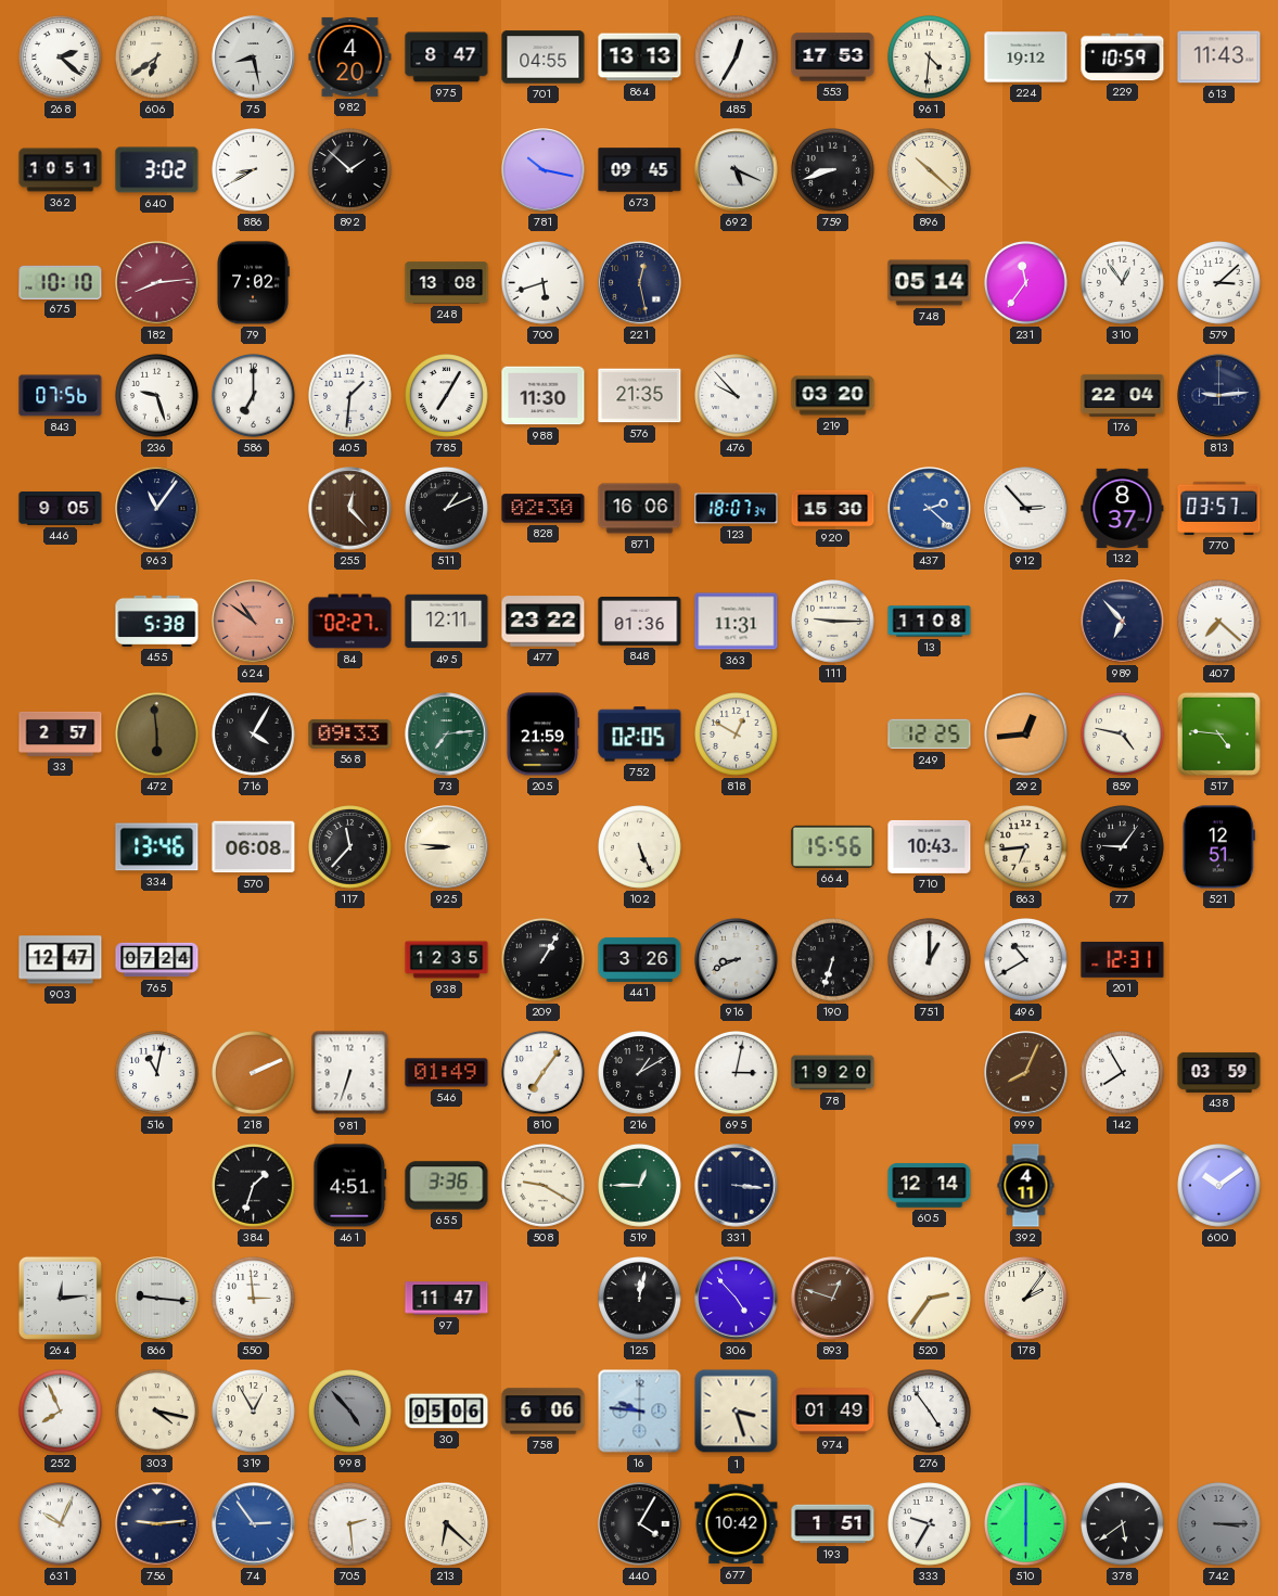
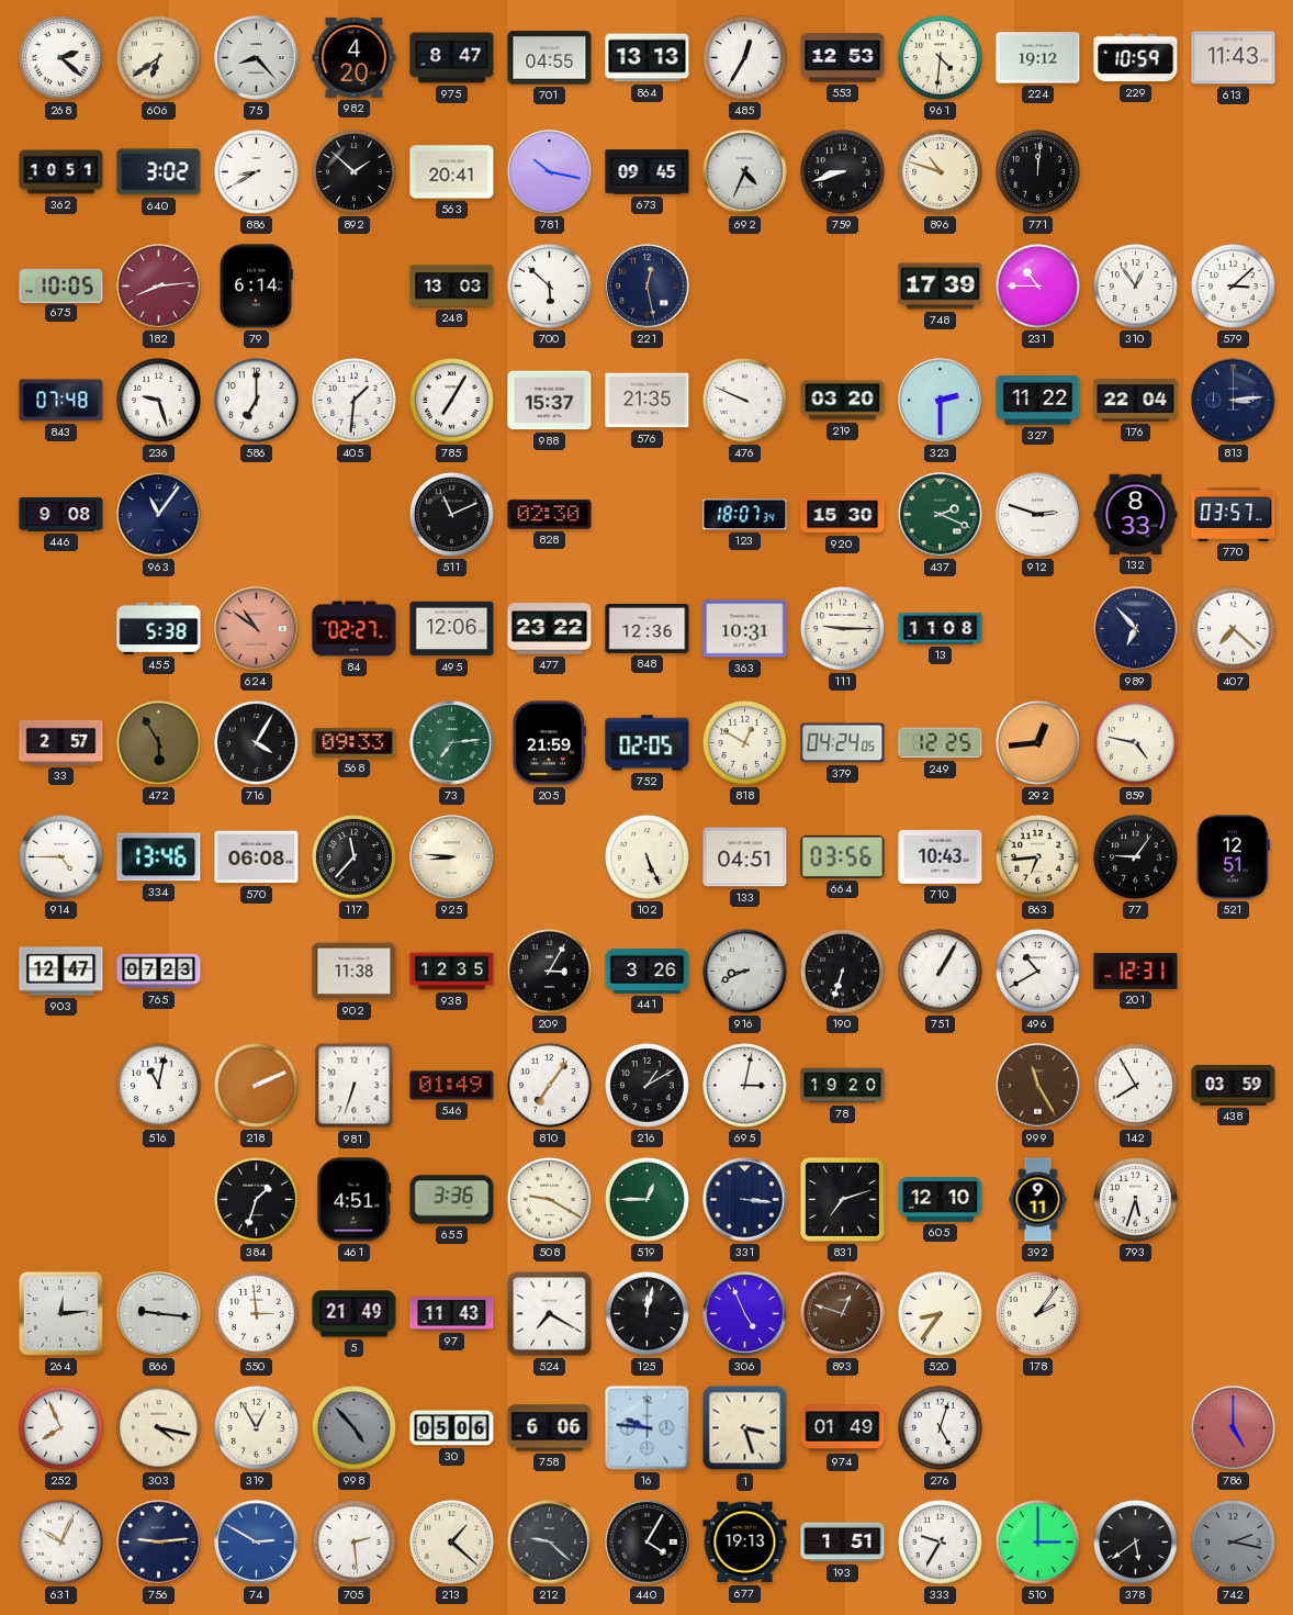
75: 8:28 -> 8:23
553: 17:53 -> 12:53
563: none -> 20:41
692: 5:19 -> 4:34
896: 10:22 -> 10:48
771: none -> 12:01
675: 10:10 -> 10:05
79: 7:02 -> 6:14
248: 13:08 -> 13:03
700: 5:42 -> 5:52
748: 05:14 -> 17:39
231: 11:36 -> 10:45
843: 07:56 -> 07:48
988: 11:30 -> 15:37
476: 9:53 -> 9:49
323: none -> 2:30
327: none -> 11:22
813: 9:14 -> 3:14
446: 9:05 -> 9:08
255: 12:23 -> none
511: 1:11 -> 11:11
871: 16:06 -> none
437: 2:22 -> 2:19
437 dial: blue -> green
912: 2:53 -> 2:48
132: 8:37 -> 8:33
495: 12:11 -> 12:06
848: 01:36 -> 12:36
363: 11:31 -> 10:31
472: 5:59 -> 5:55
379: none -> 04:24
517: 4:46 -> none
914: none -> 4:45
133: none -> 04:51
664: 15:56 -> 03:56
765: 07:24 -> 07:23
902: none -> 11:38
209: 1:05 -> 3:05
751: 1:00 -> 1:05
999: 8:04 -> 11:25
831: none -> 7:12
605: 12:14 -> 12:10
392: 4:11 -> 9:11
793: none -> 5:33
600: 10:09 -> none
5: none -> 21:49
97: 11:47 -> 11:43
524: none -> 7:20
306: 4:53 -> 4:56
520: 2:36 -> 8:36
276: 4:54 -> 5:03
786: none -> 5:00
74: 2:54 -> 2:50
213: 6:22 -> 1:22
212: none -> 9:22
677: 10:42 -> 19:13
510: 6:00 -> 3:00
742: 3:15 -> 2:17
